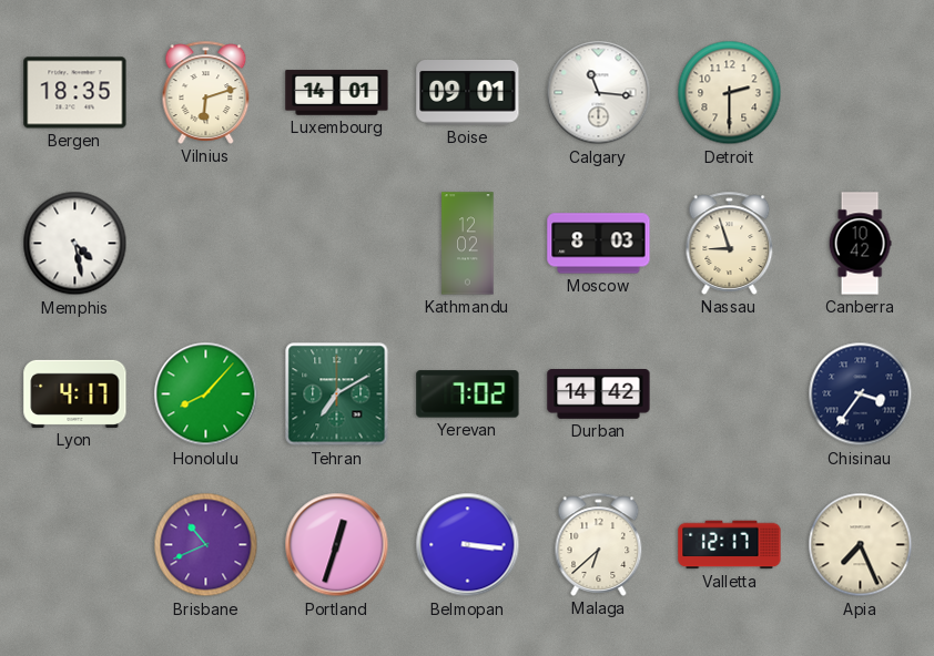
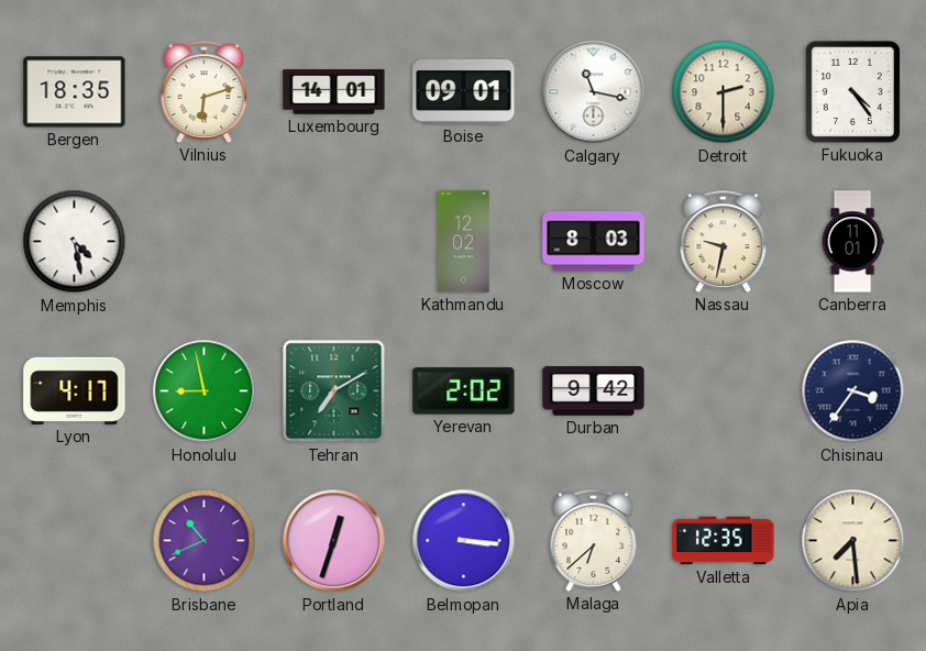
Calgary: 11:16 -> 11:17
Fukuoka: none -> 4:24
Nassau: 8:57 -> 9:32
Canberra: 10:42 -> 11:01
Honolulu: 8:07 -> 8:58
Yerevan: 7:02 -> 2:02
Durban: 14:42 -> 9:42
Valletta: 12:17 -> 12:35
Apia: 7:26 -> 7:29
